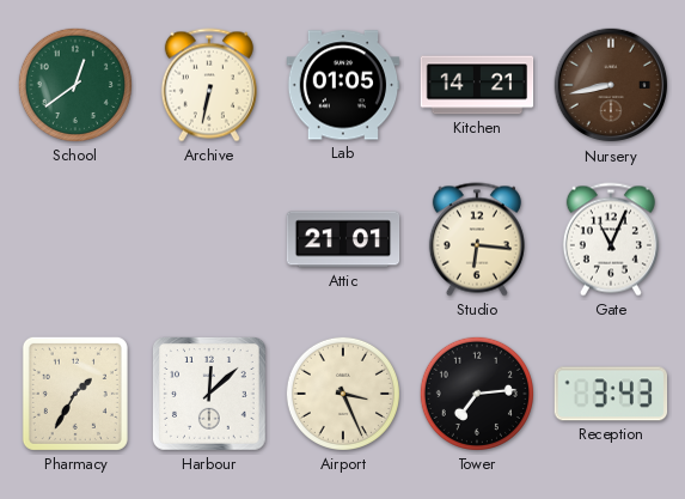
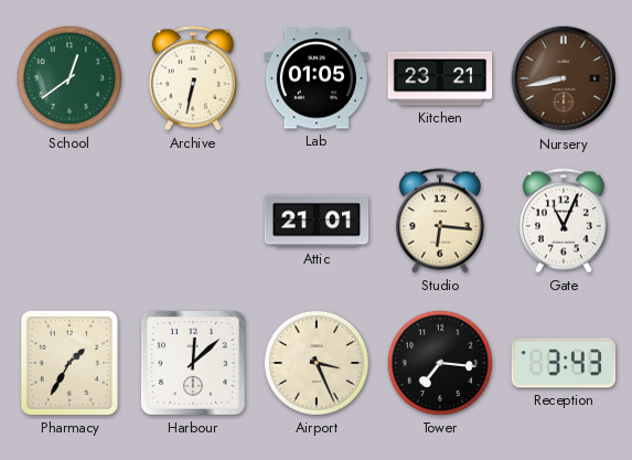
Kitchen: 14:21 -> 23:21
Tower: 7:14 -> 7:16
